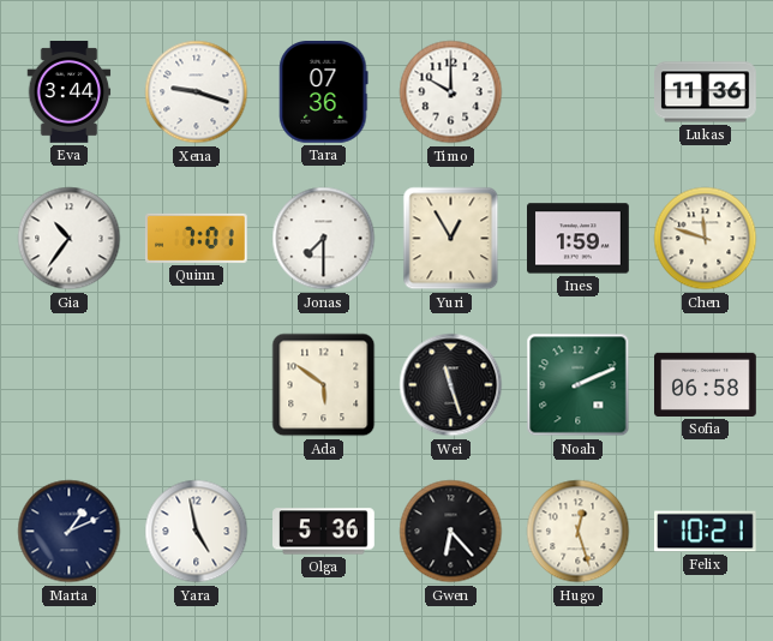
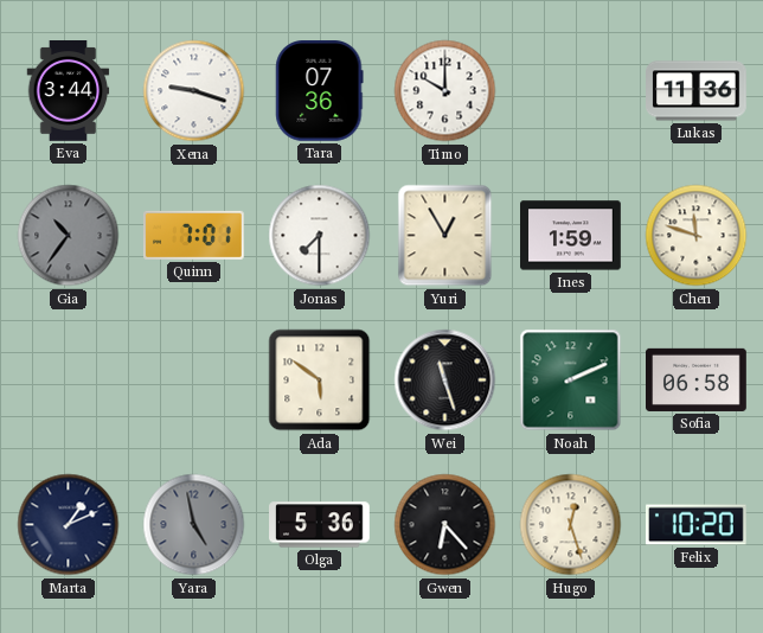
Gia dial: white -> grey
Yara dial: white -> grey
Felix: 10:21 -> 10:20
